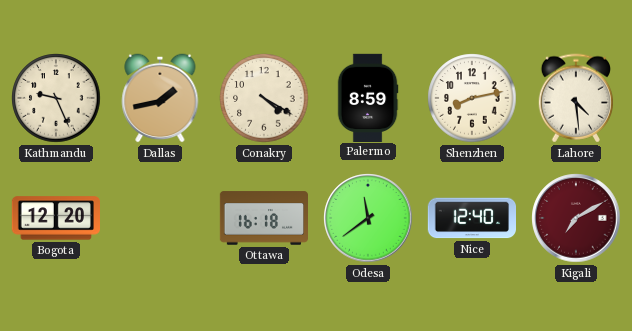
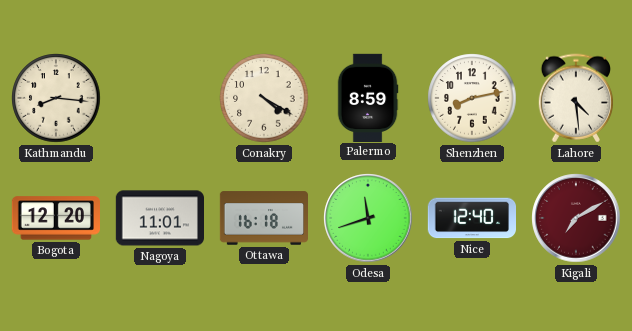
Kathmandu: 9:26 -> 8:16
Dallas: 1:43 -> none
Nagoya: none -> 11:01
Odesa: 11:39 -> 11:42
